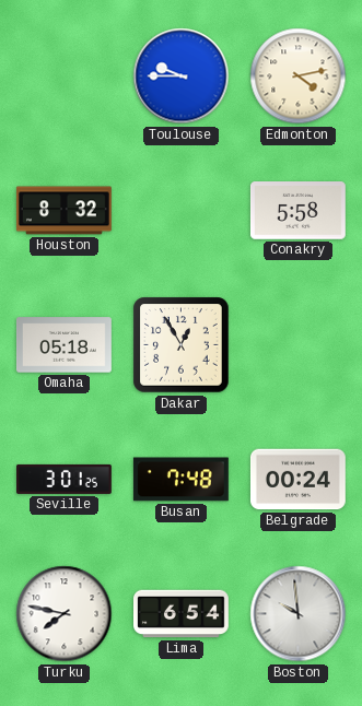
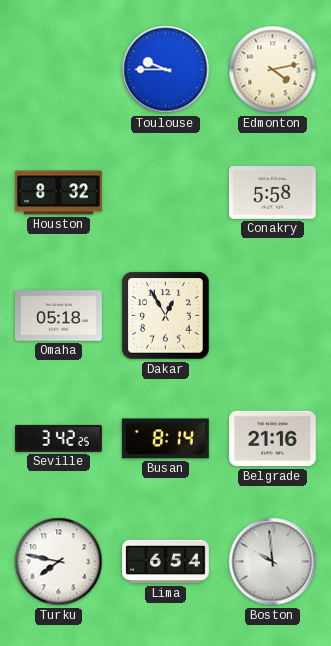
Seville: 3:01 -> 3:42
Busan: 7:48 -> 8:14
Belgrade: 00:24 -> 21:16
